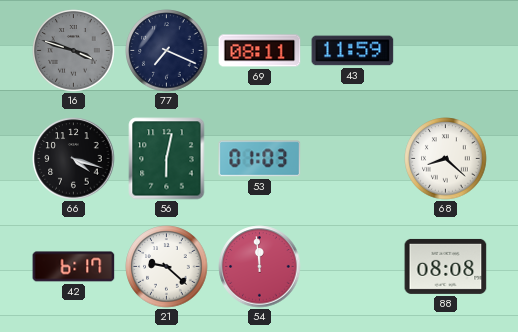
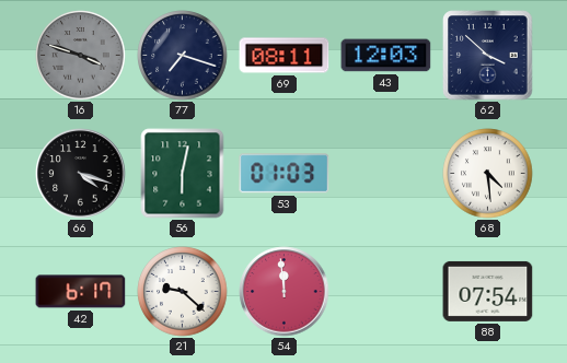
77: 7:19 -> 7:18
43: 11:59 -> 12:03
62: none -> 3:52
68: 8:22 -> 4:29
88: 08:08 -> 07:54
